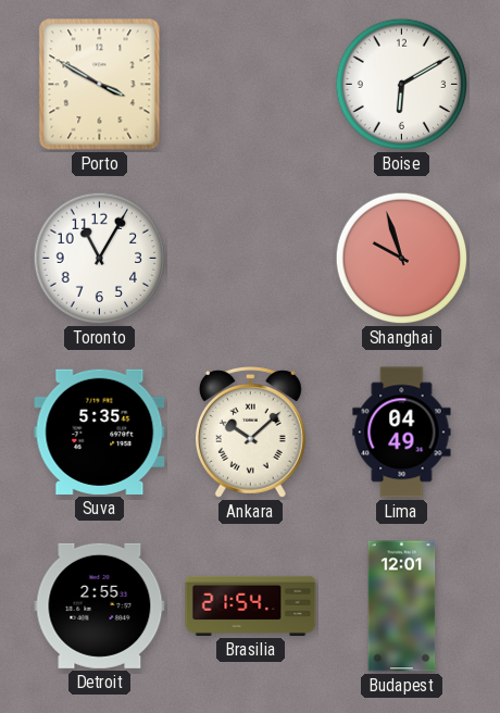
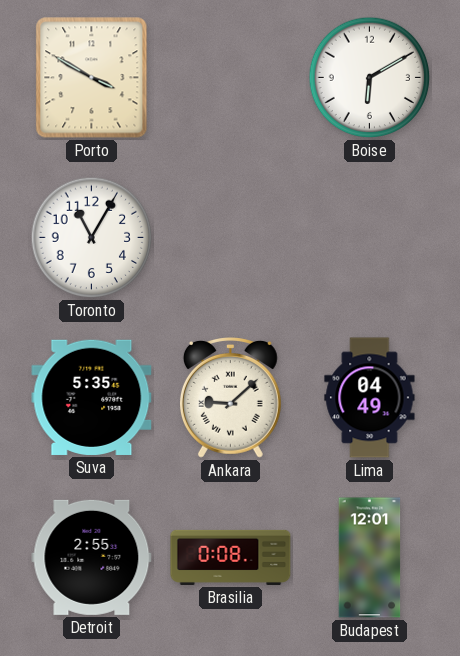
Shanghai: 9:57 -> none
Ankara: 10:08 -> 9:08
Brasilia: 21:54 -> 0:08
